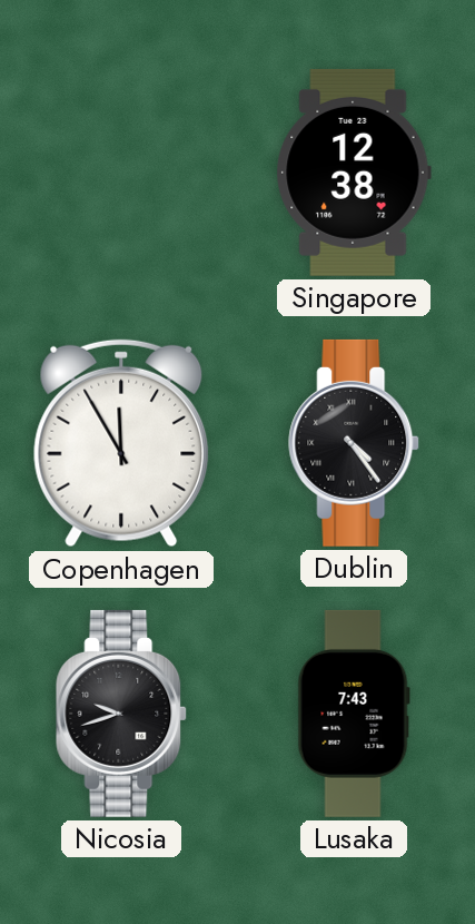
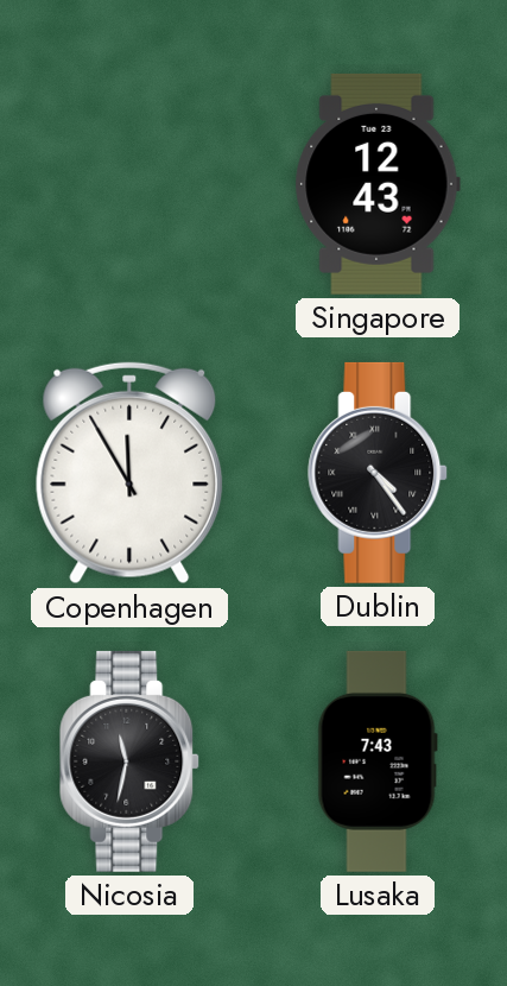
Singapore: 12:38 -> 12:43
Nicosia: 9:42 -> 11:32
